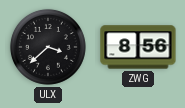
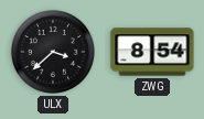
ZWG: 8:56 -> 8:54
